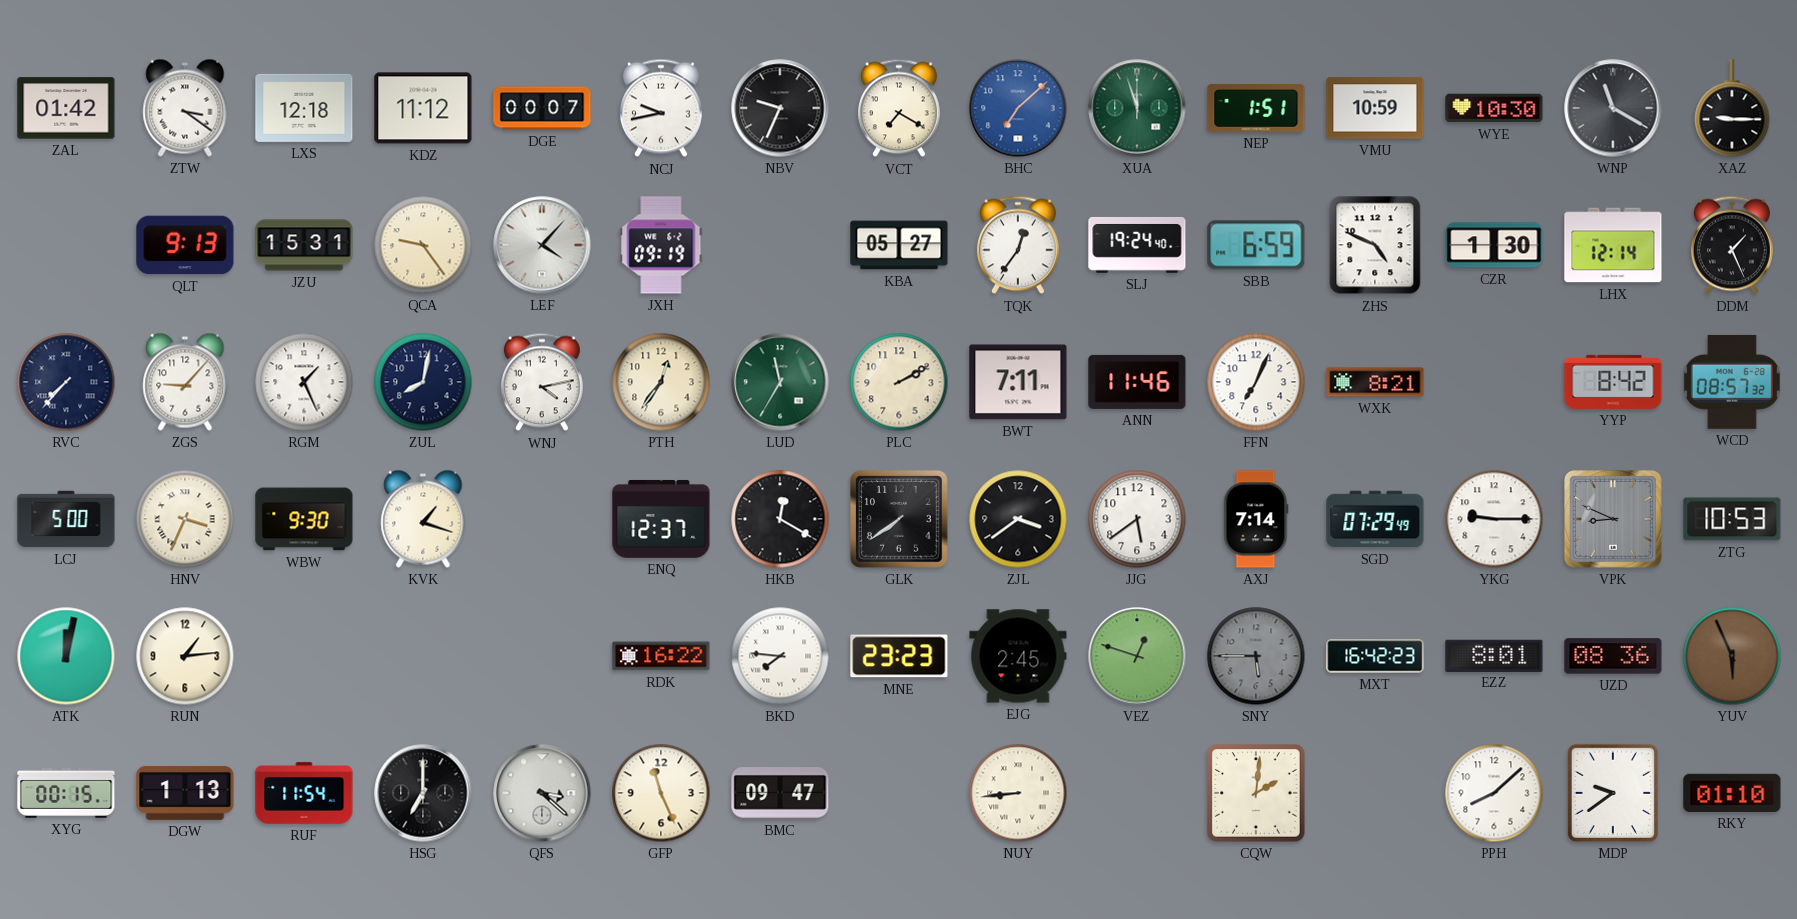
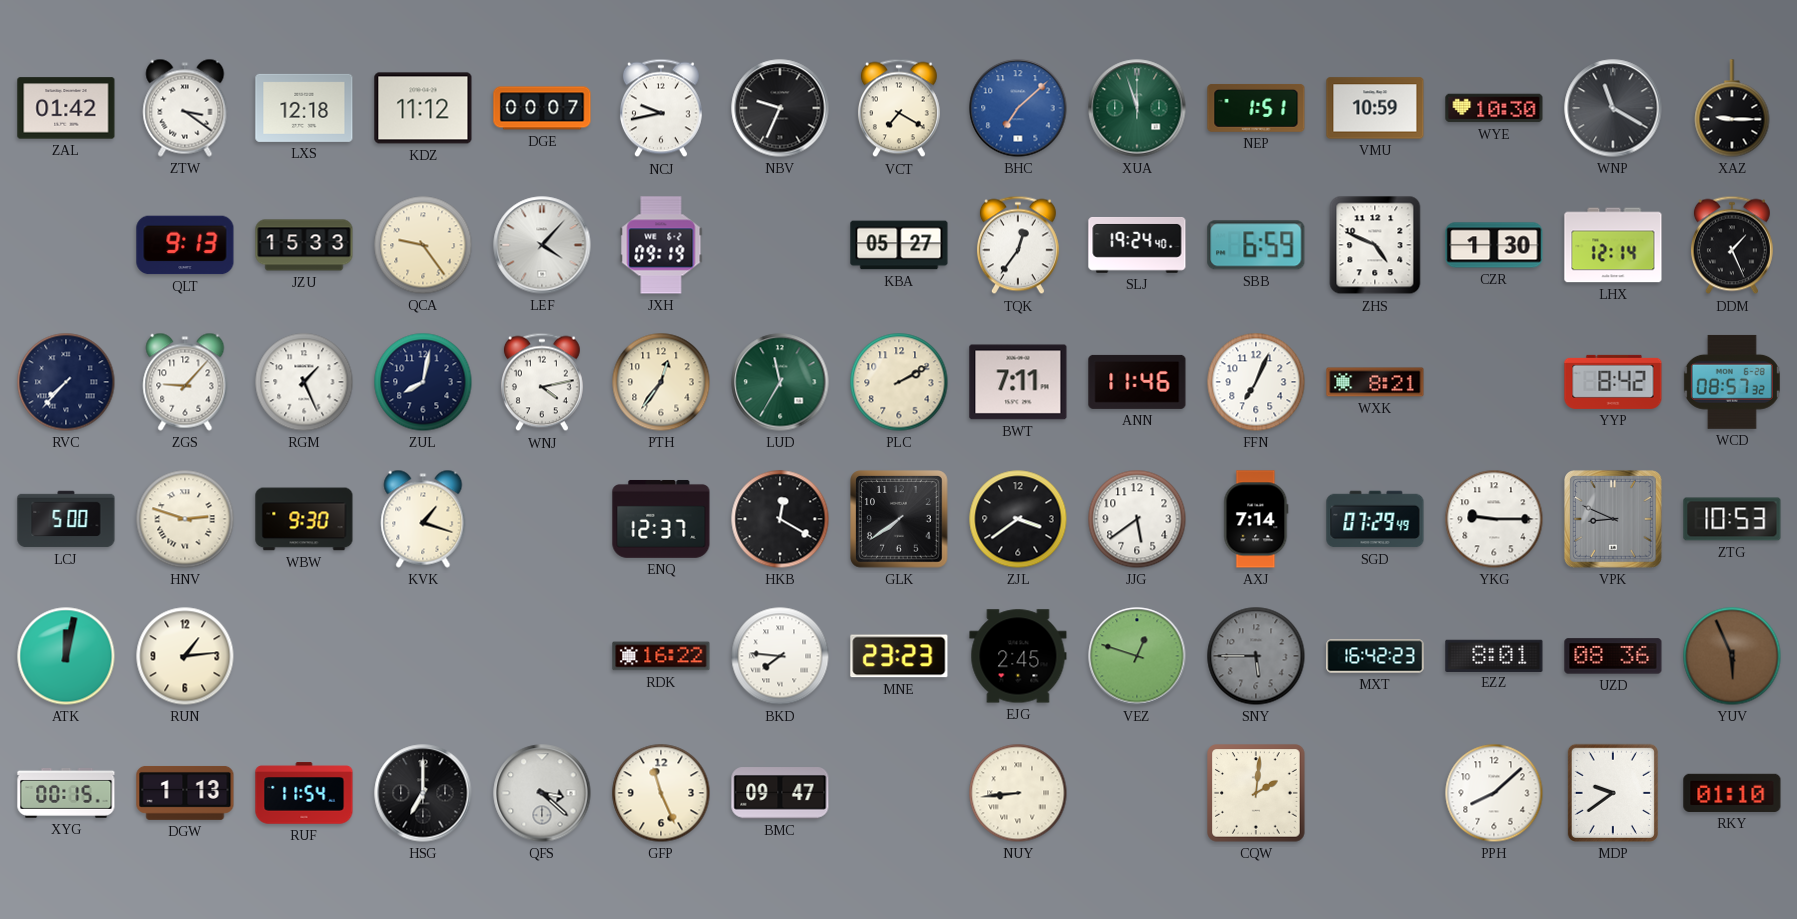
JZU: 15:31 -> 15:33
HNV: 3:34 -> 2:48
